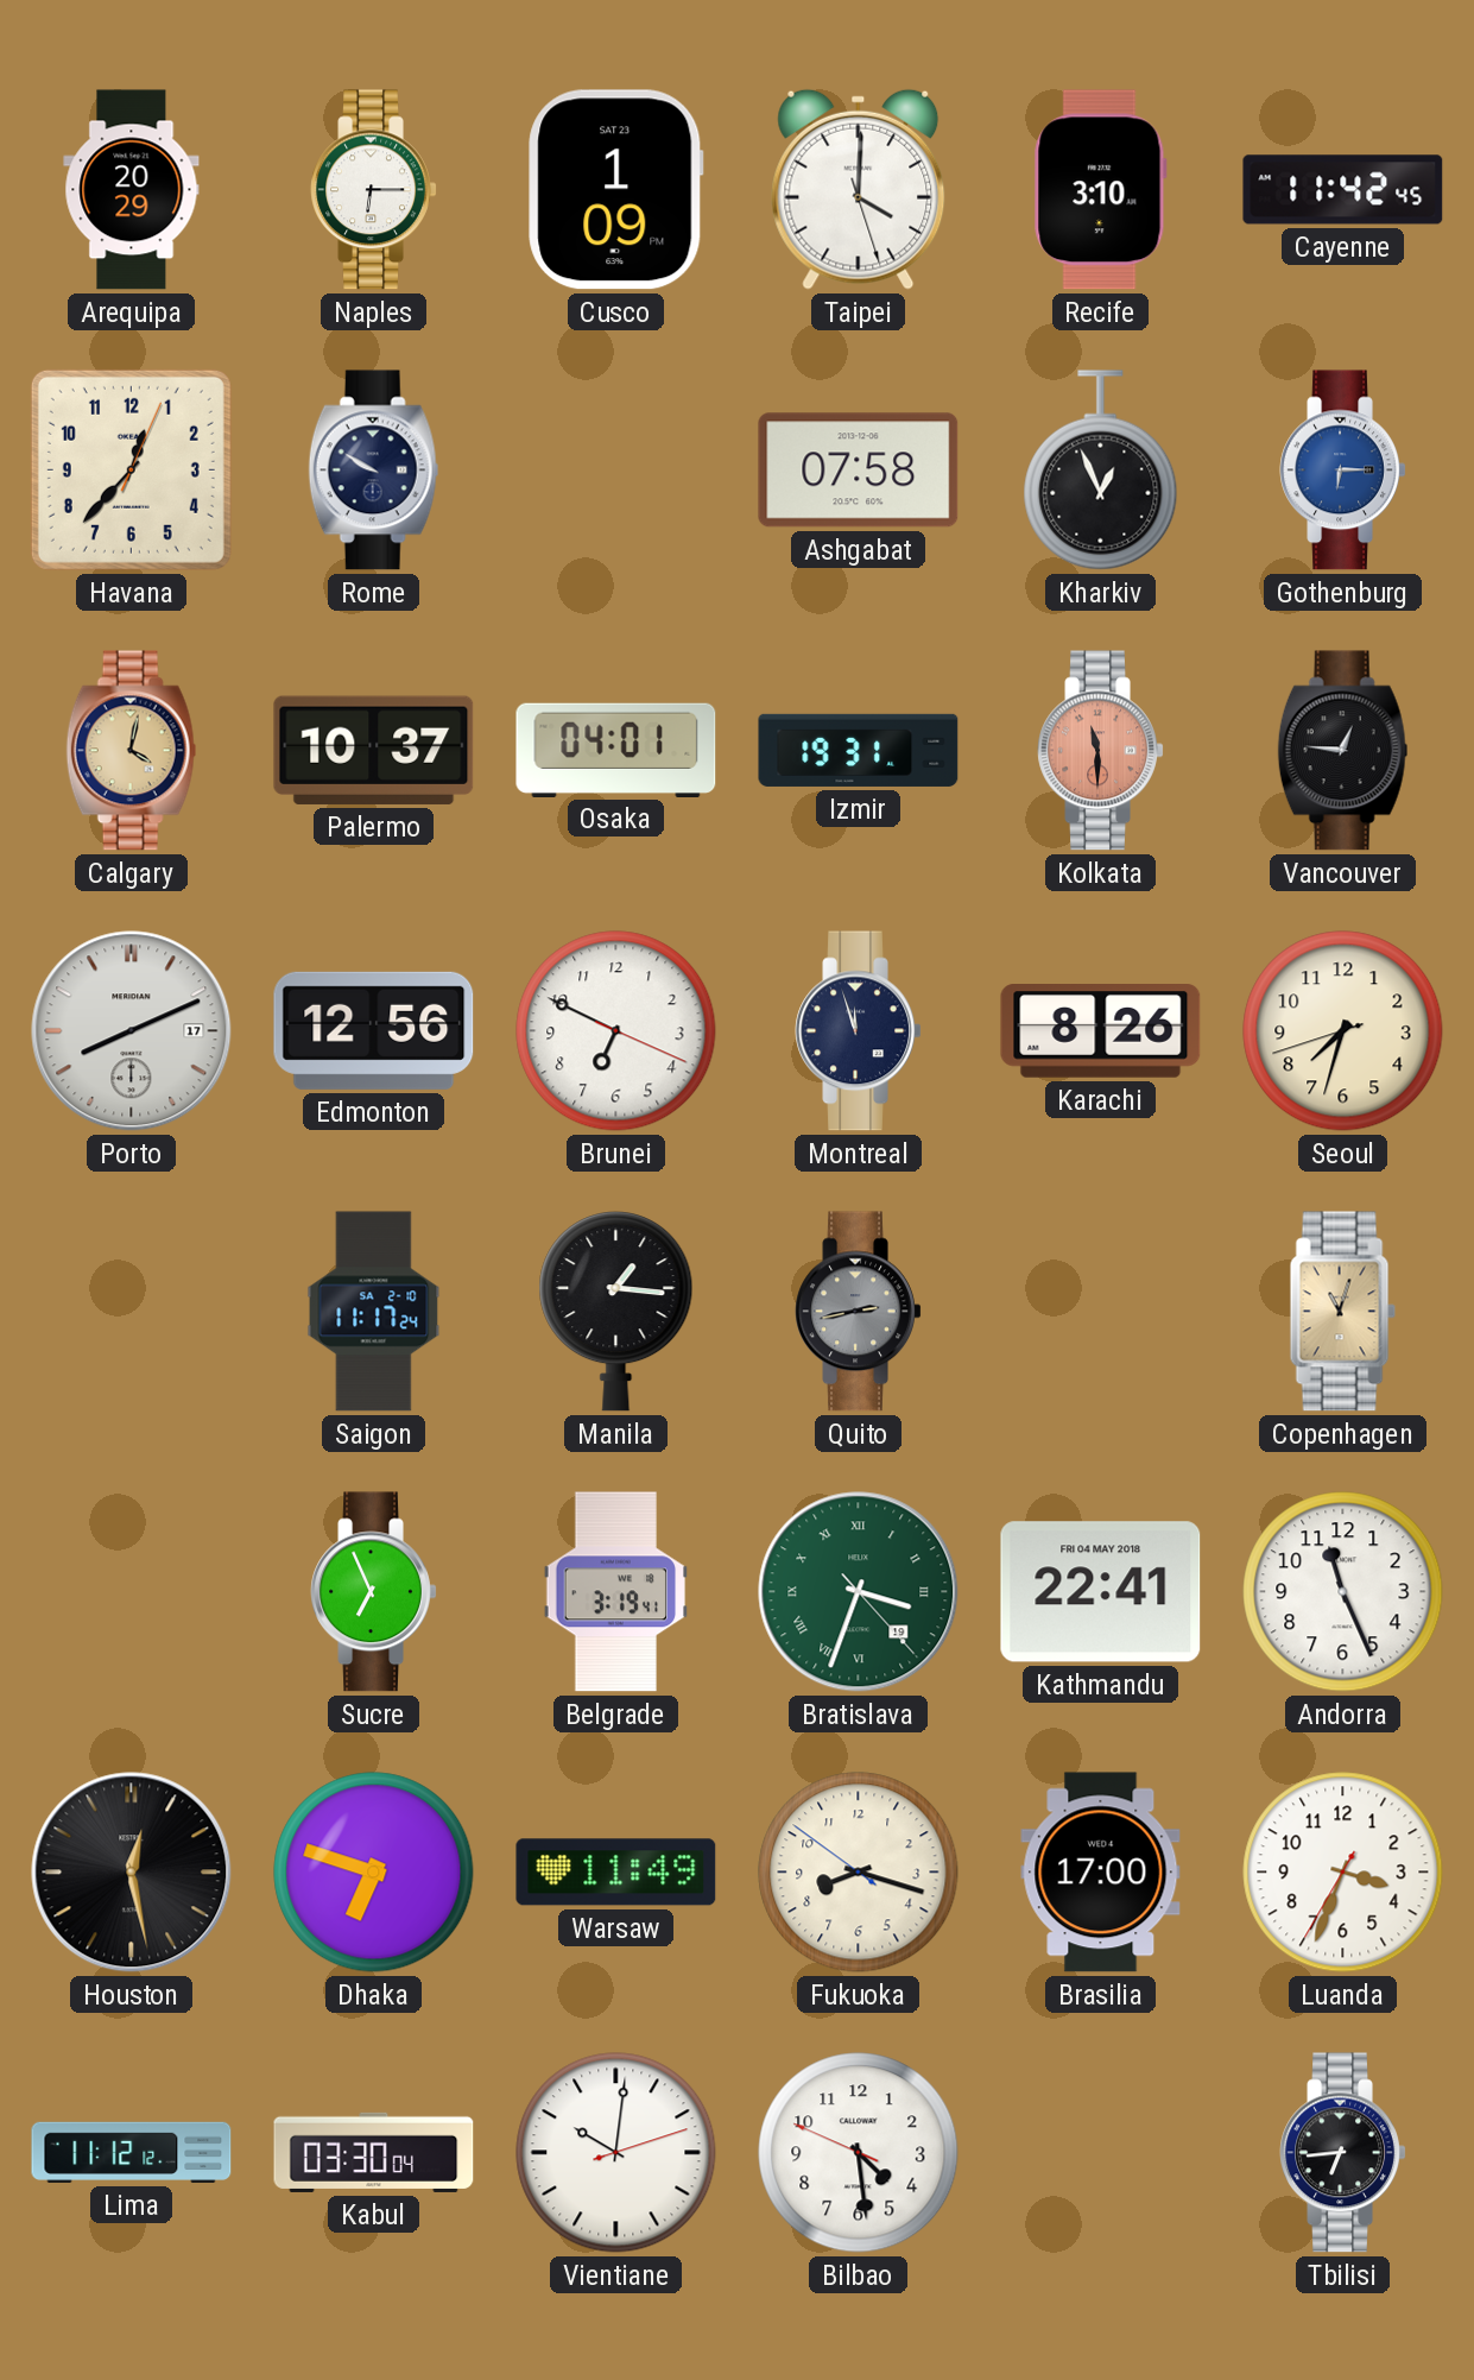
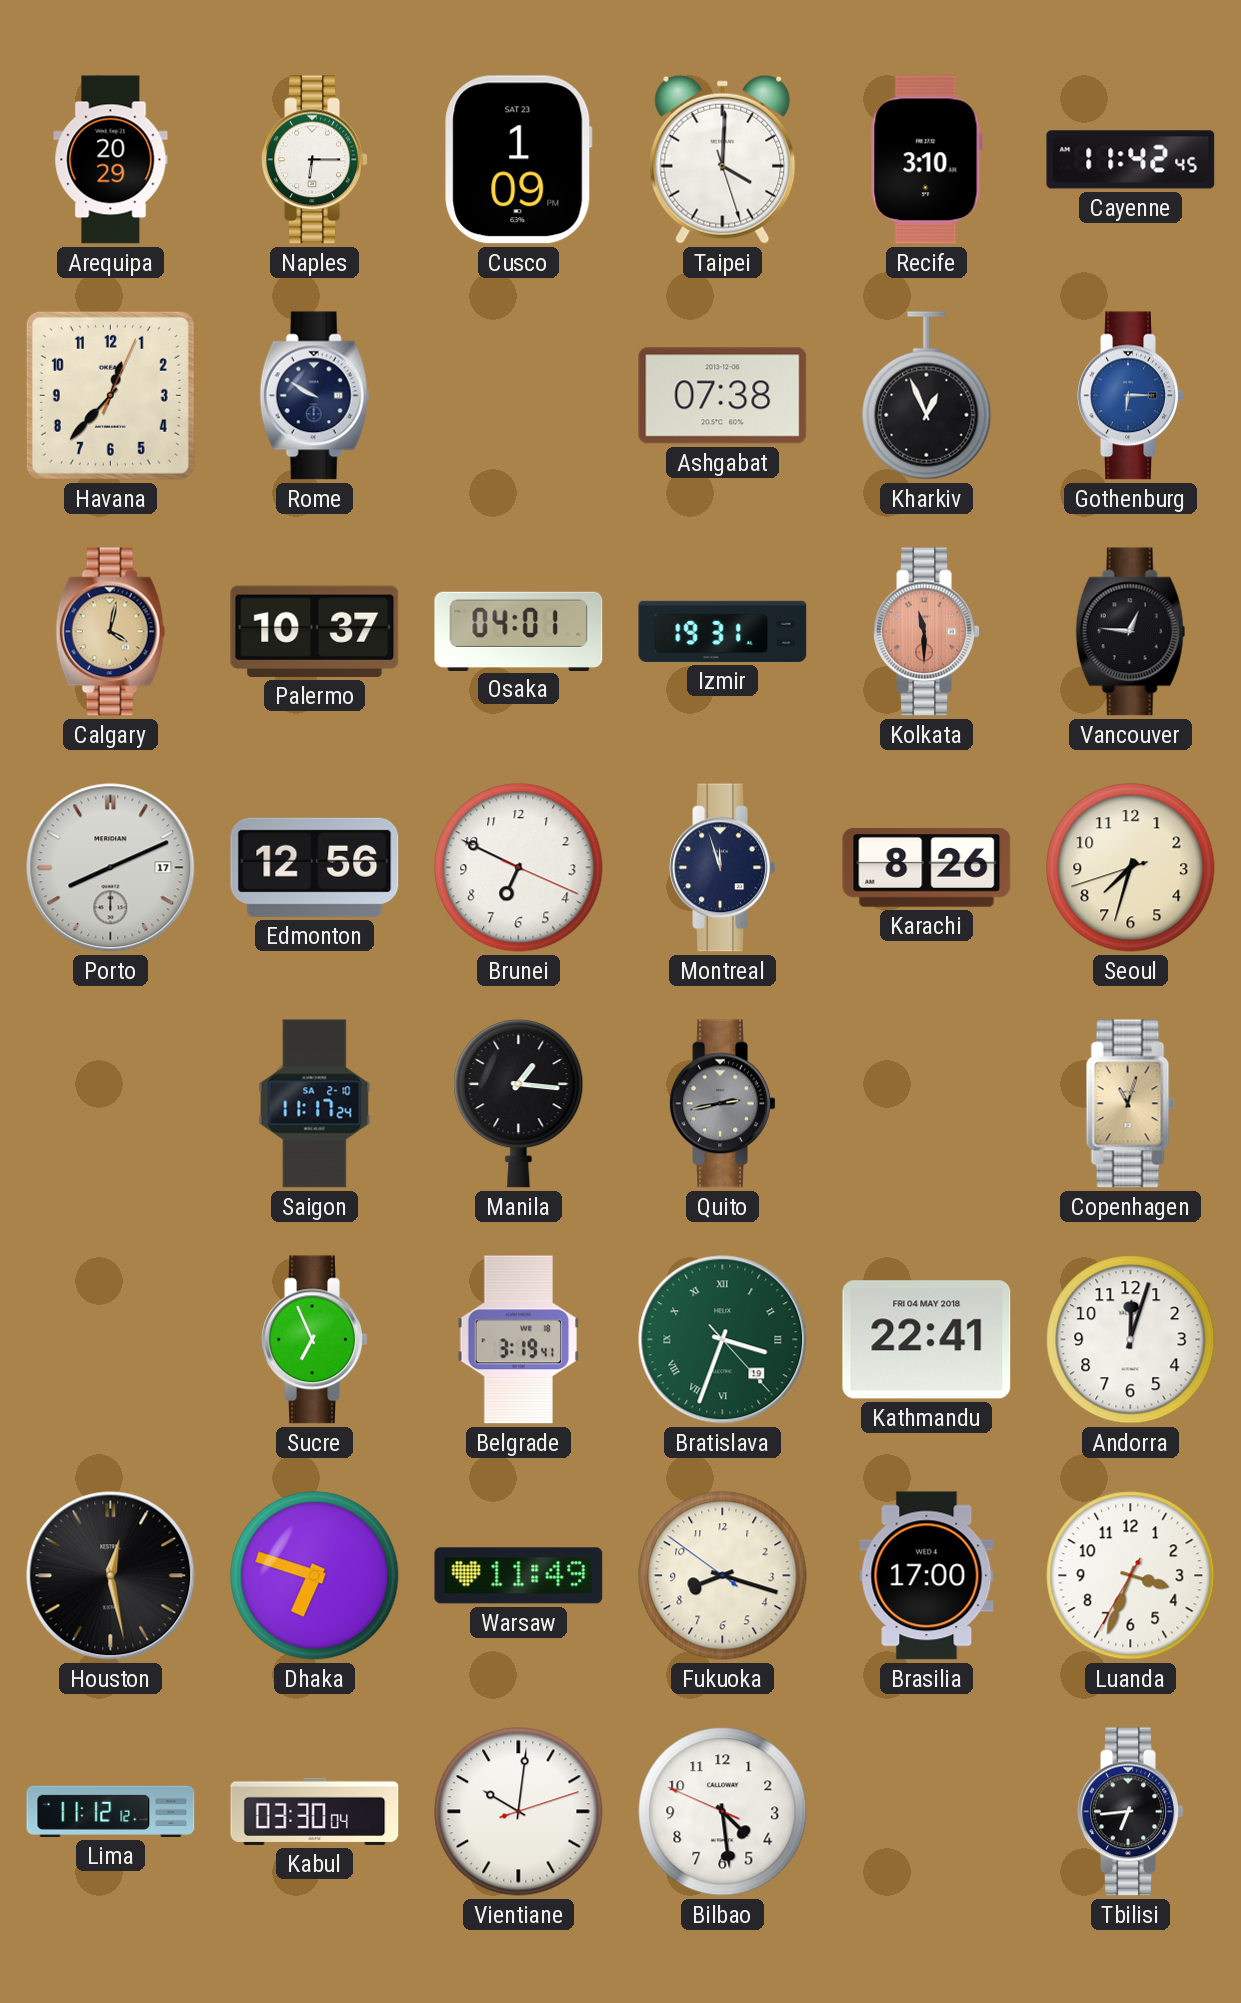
Ashgabat: 07:58 -> 07:38
Andorra: 11:26 -> 12:03
